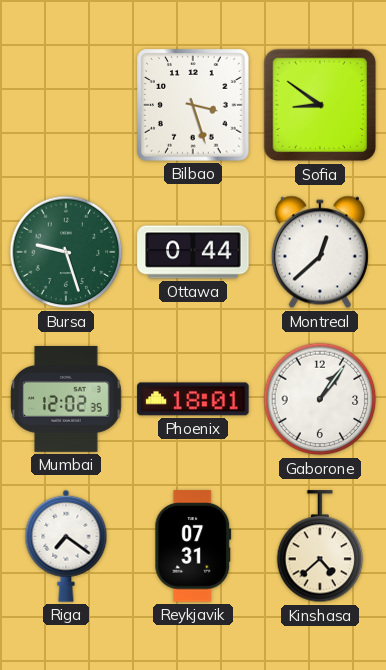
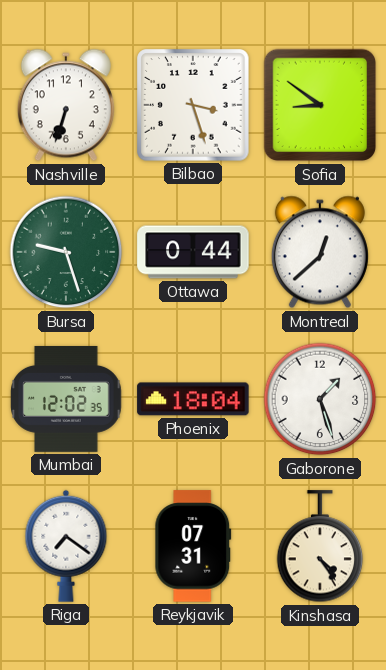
Nashville: none -> 6:33
Phoenix: 18:01 -> 18:04
Gaborone: 1:06 -> 1:27
Kinshasa: 4:38 -> 4:24
